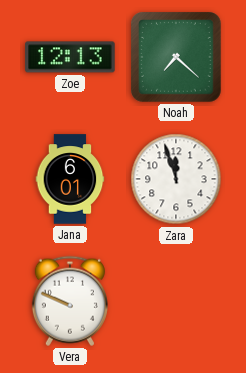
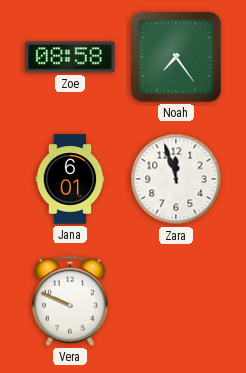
Zoe: 12:13 -> 08:58
Noah: 7:22 -> 7:24
